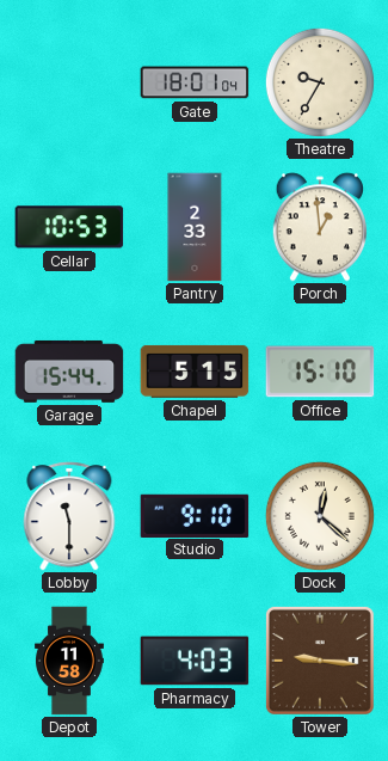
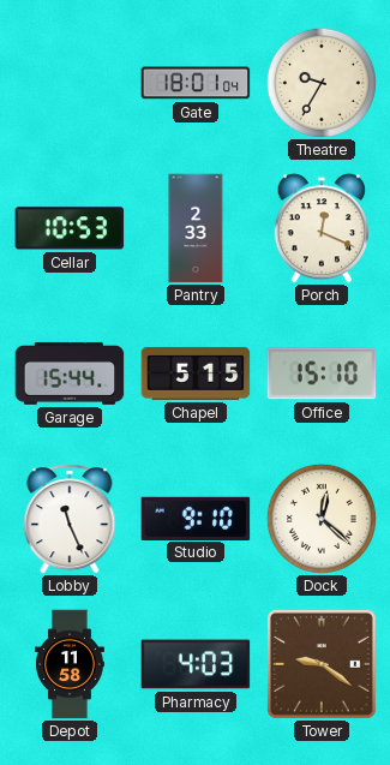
Porch: 12:59 -> 12:19
Lobby: 11:30 -> 11:26
Tower: 9:16 -> 9:21
